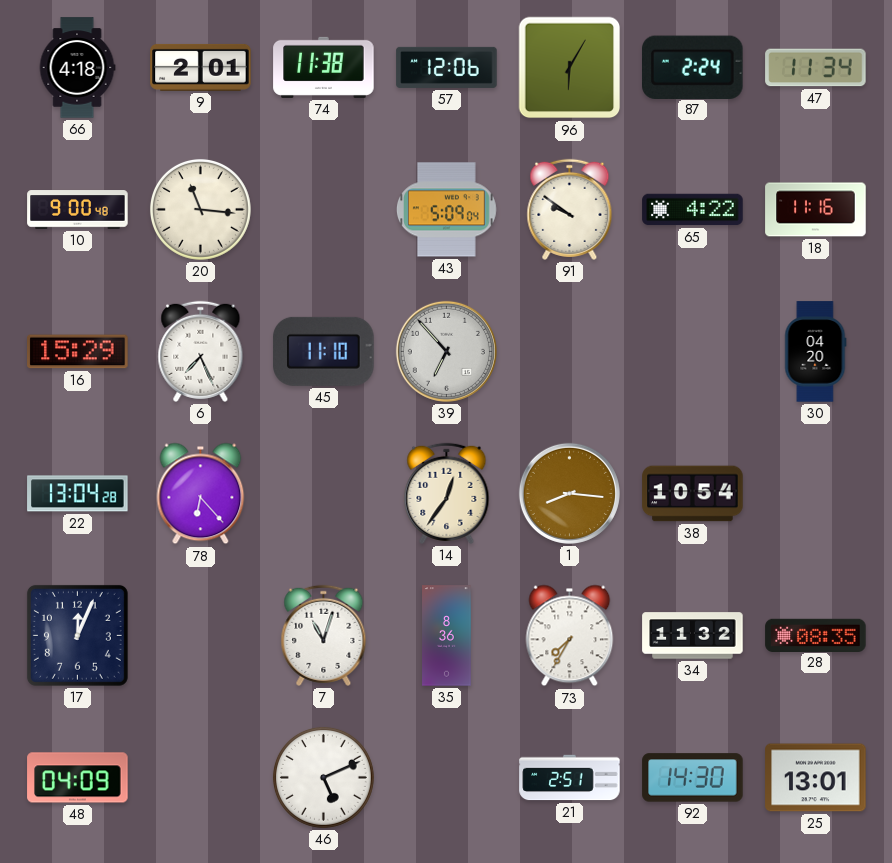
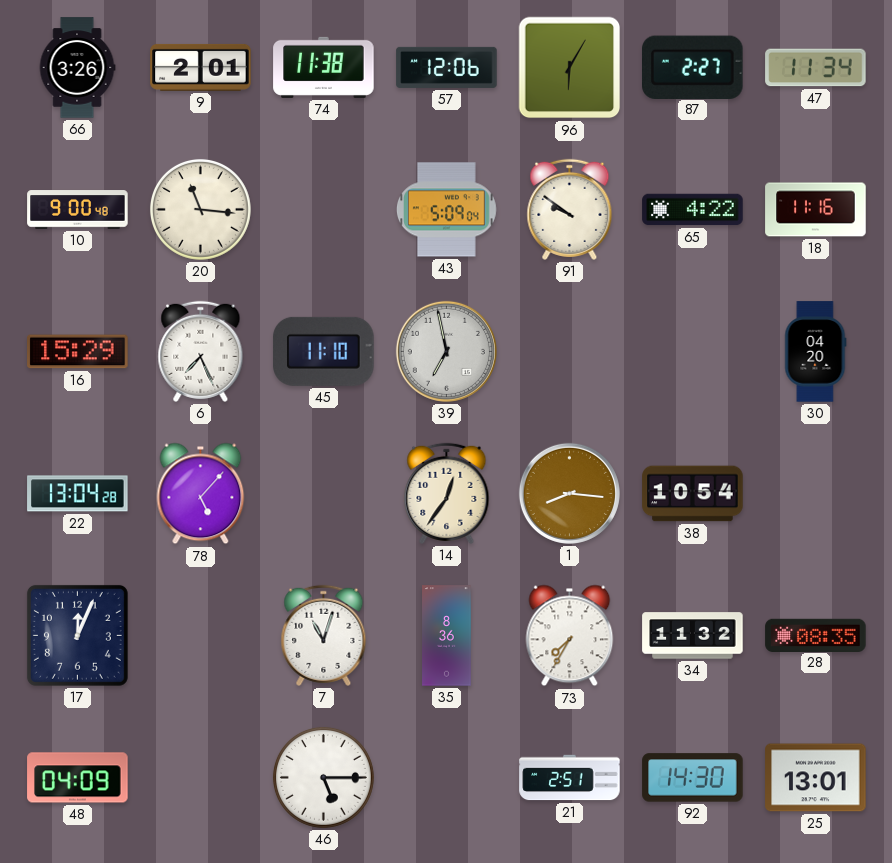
66: 4:18 -> 3:26
87: 2:24 -> 2:27
39: 6:53 -> 6:58
78: 6:23 -> 5:07
46: 5:11 -> 5:15
